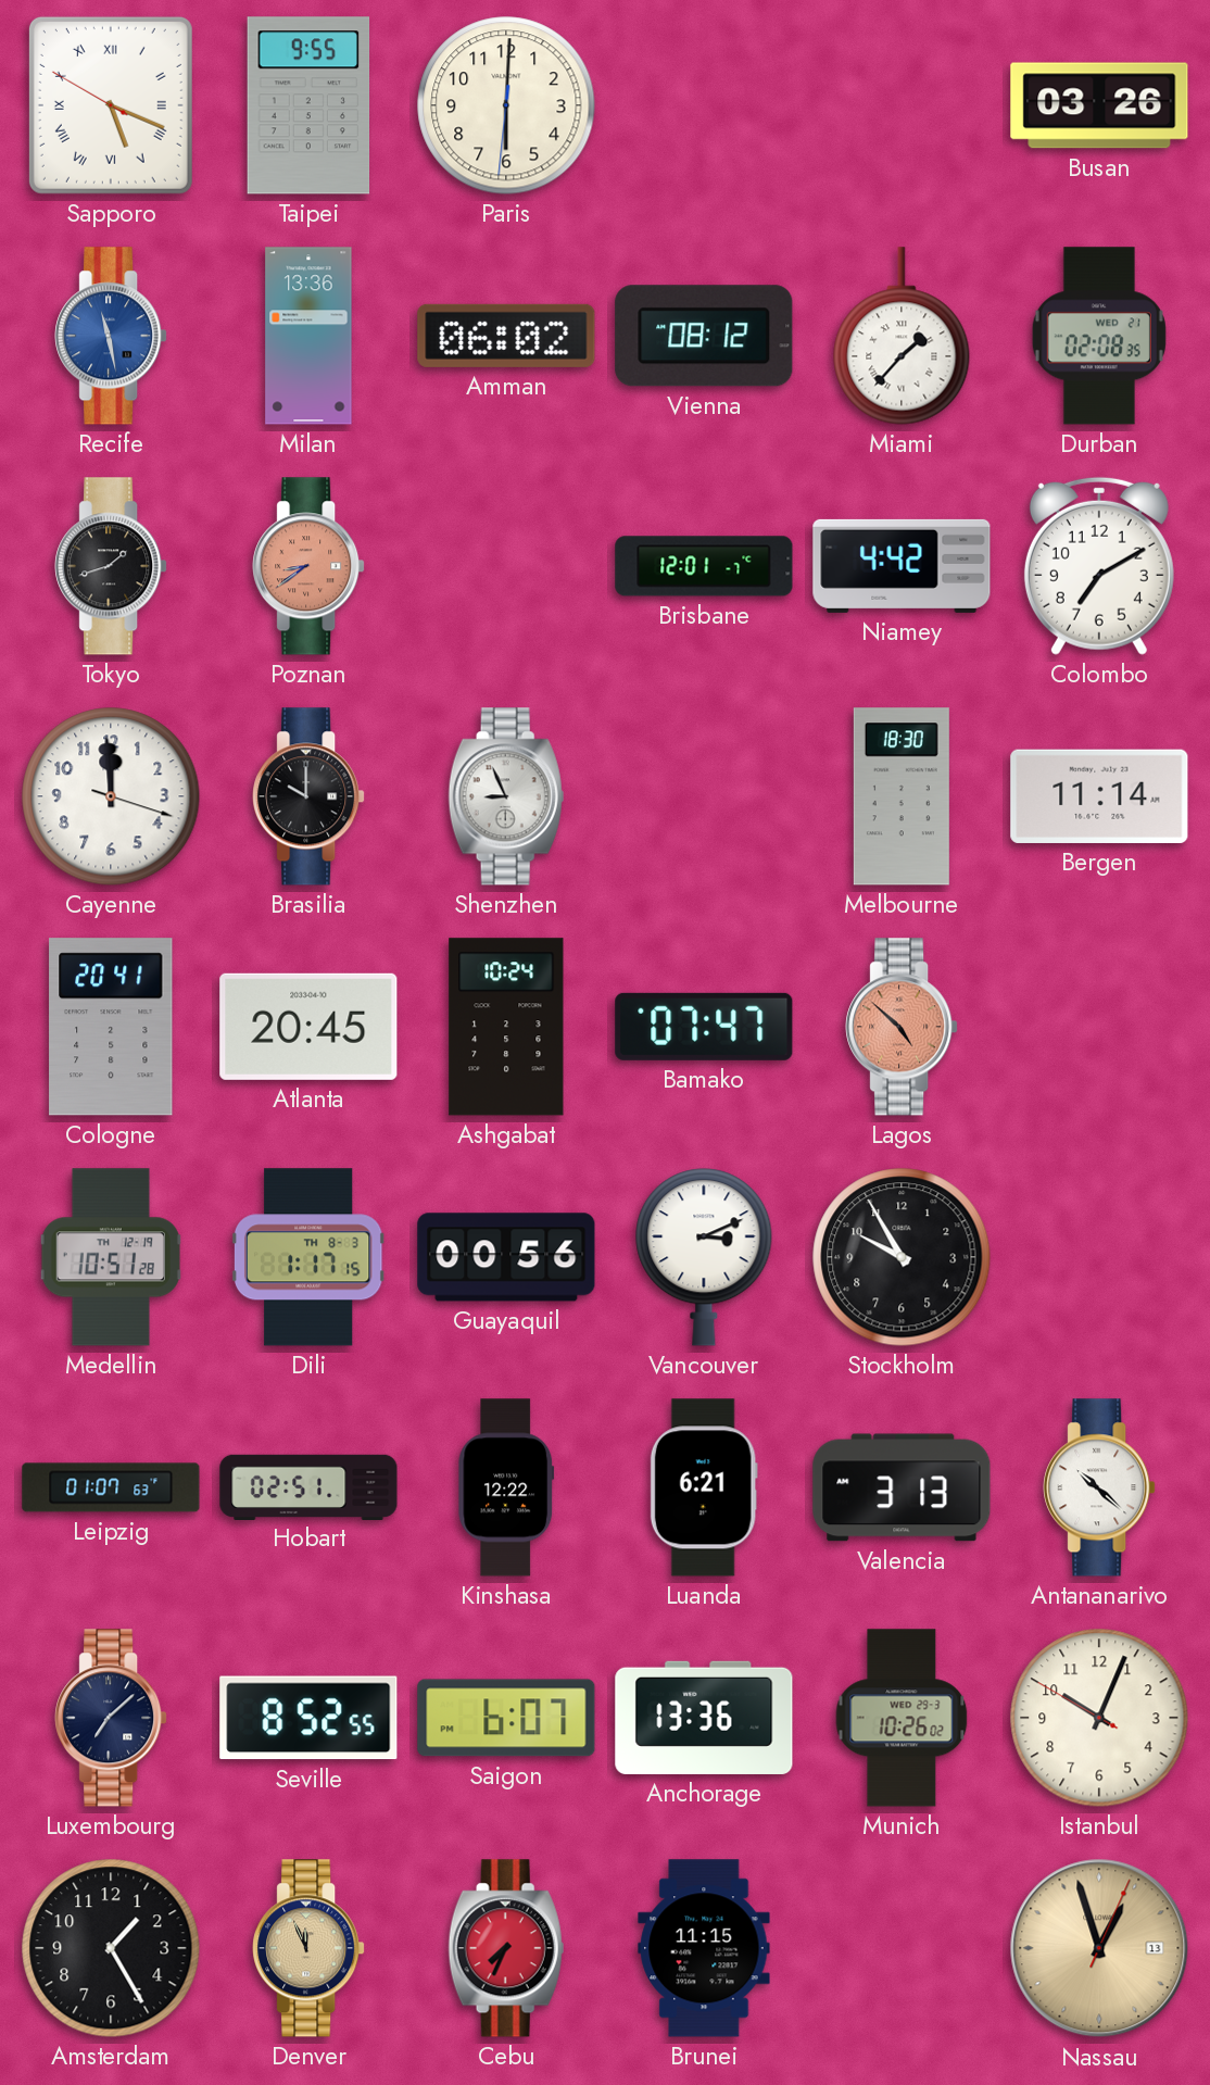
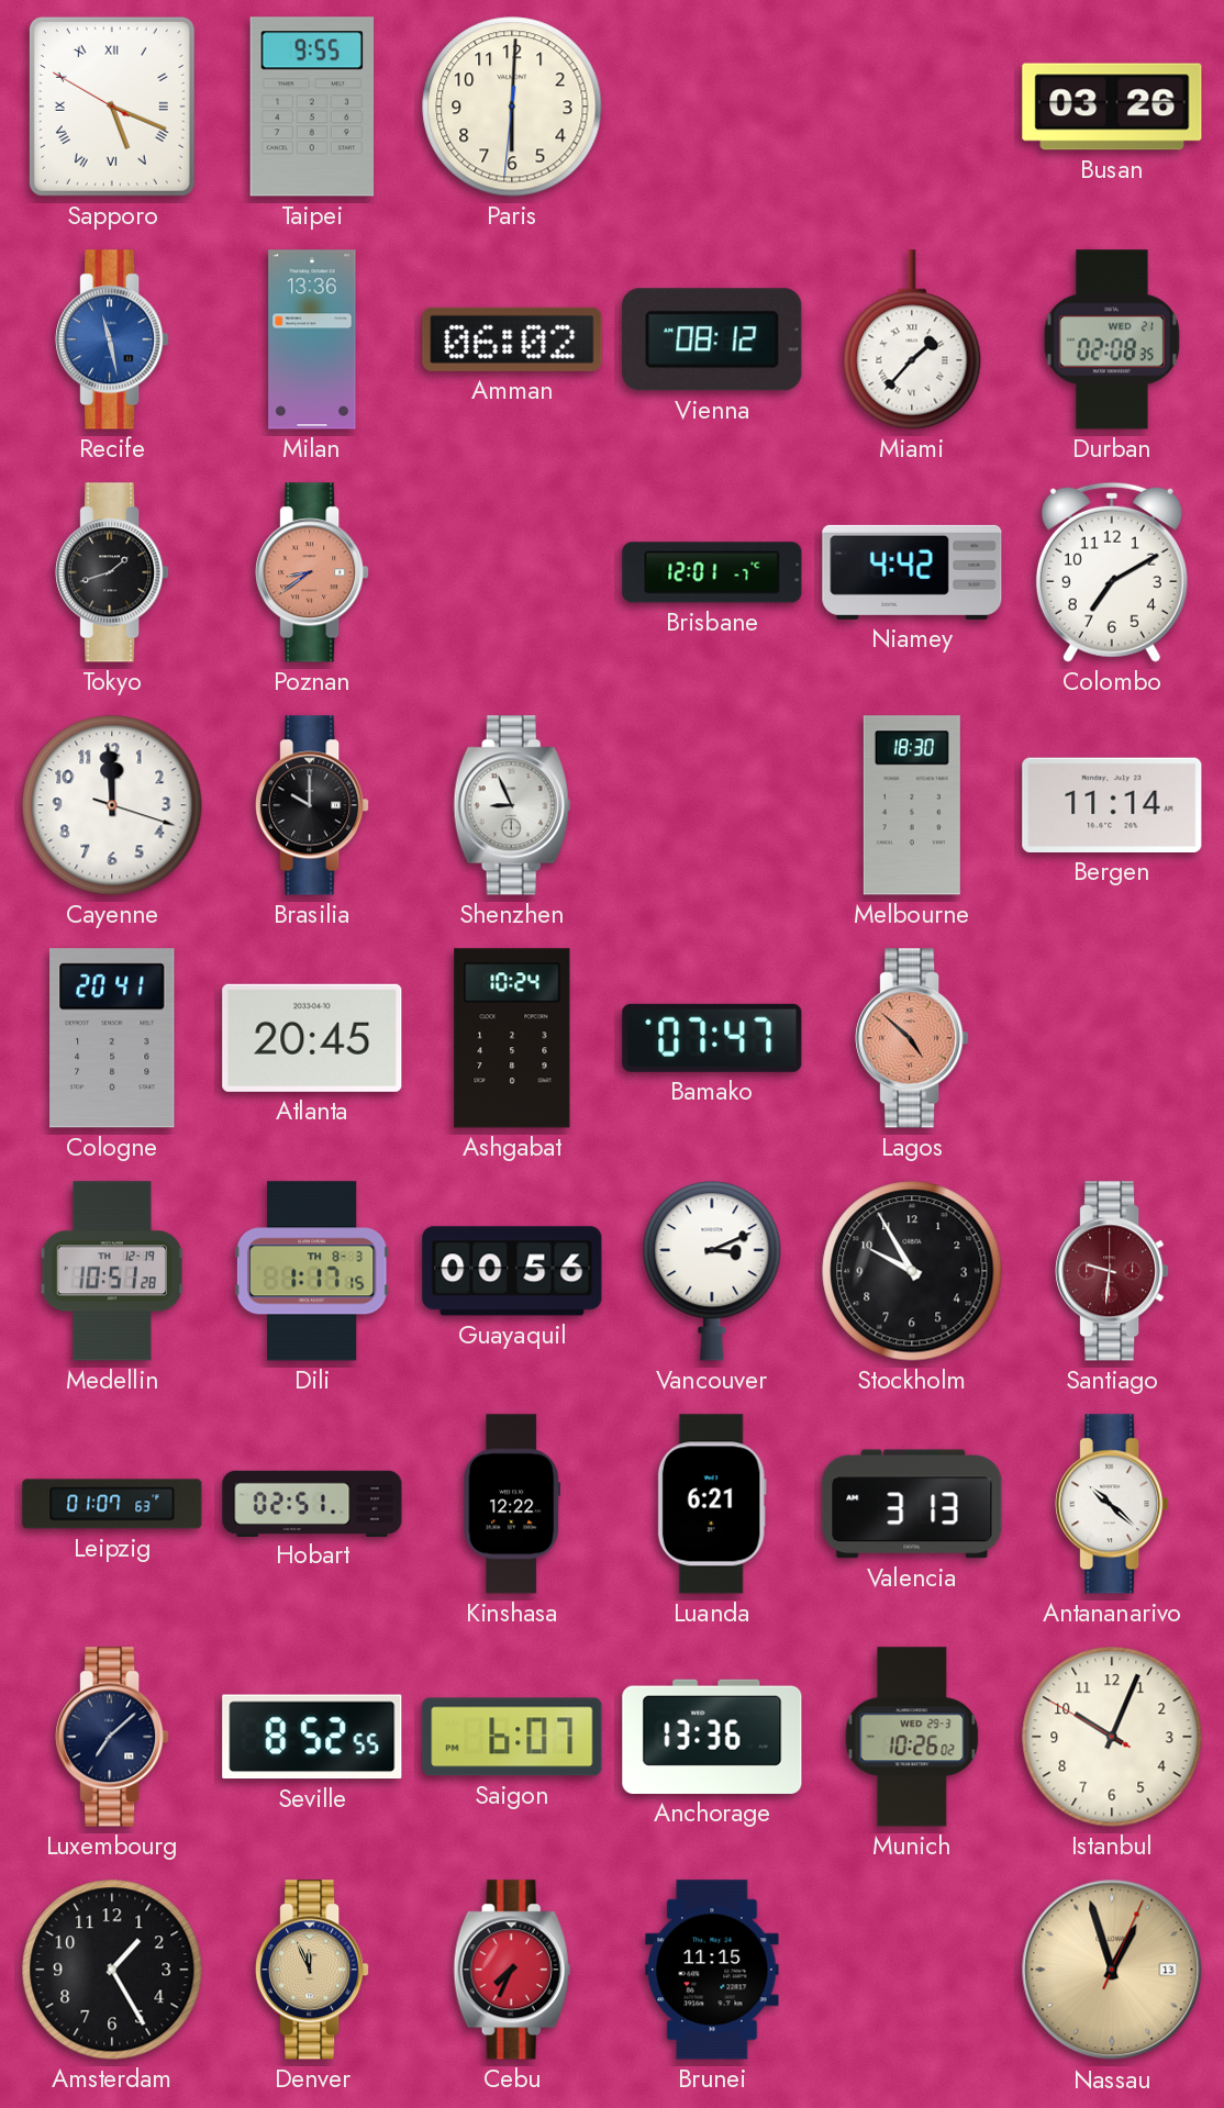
Santiago: none -> 9:31
